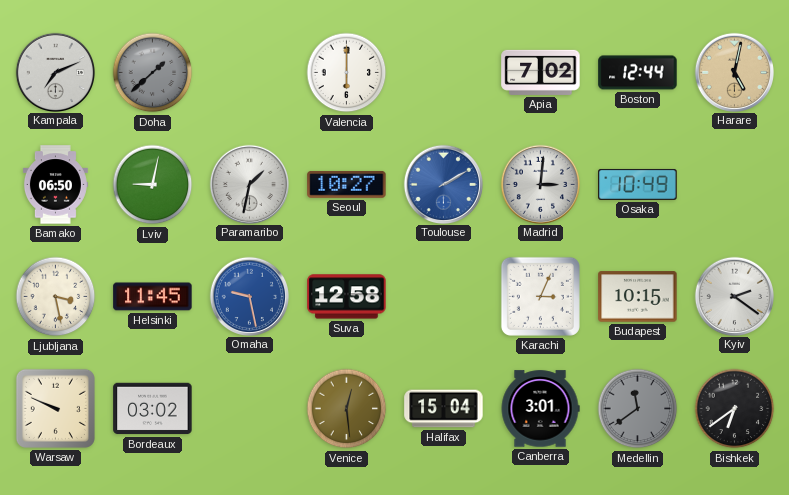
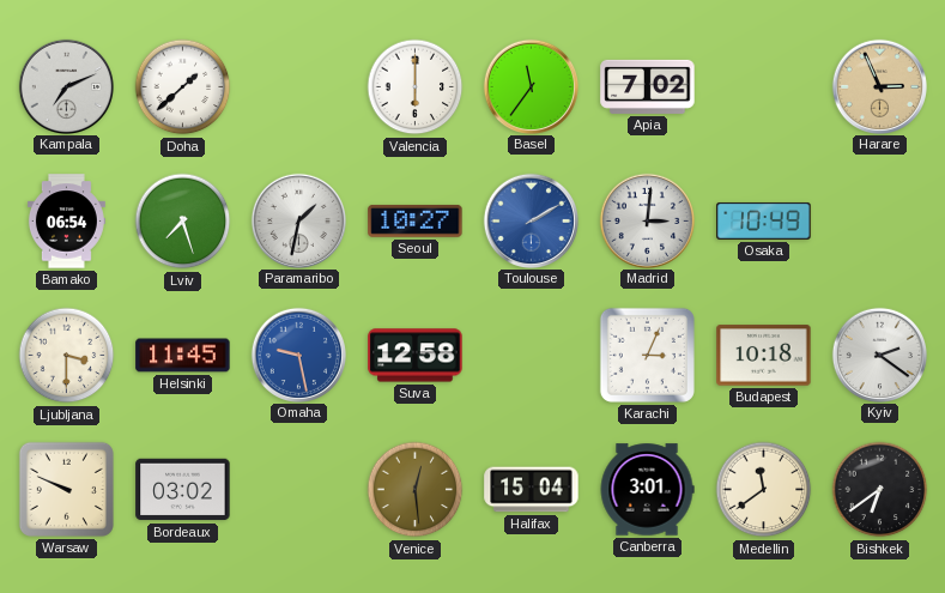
Doha dial: grey -> white
Basel: none -> 11:36
Boston: 12:44 -> none
Harare: 5:02 -> 2:56
Bamako: 06:50 -> 06:54
Lviv: 9:02 -> 7:27
Ljubljana: 3:28 -> 3:30
Budapest: 10:15 -> 10:18
Medellin dial: grey -> cream
